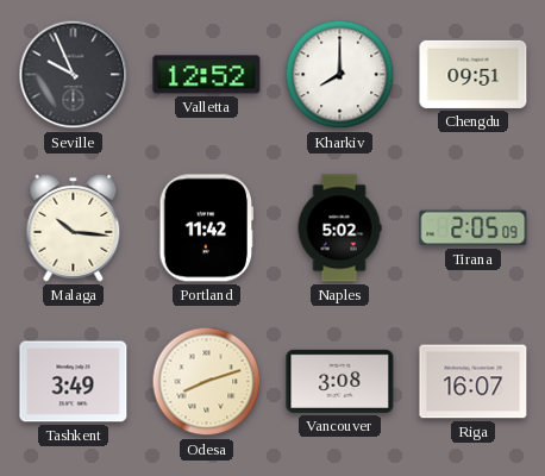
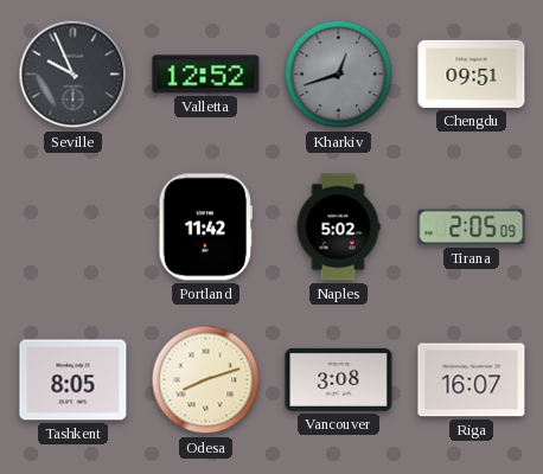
Kharkiv: 8:00 -> 12:42
Kharkiv dial: white -> grey
Malaga: 10:16 -> none
Tashkent: 3:49 -> 8:05
